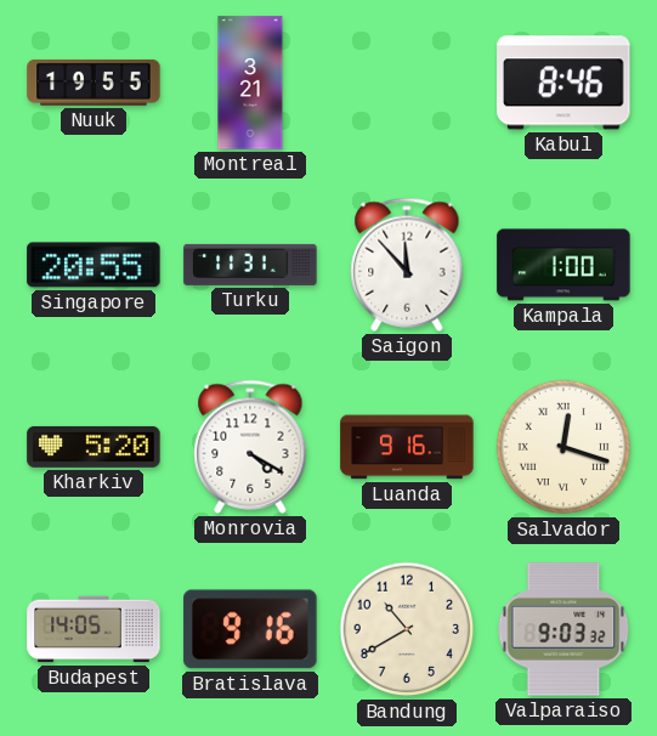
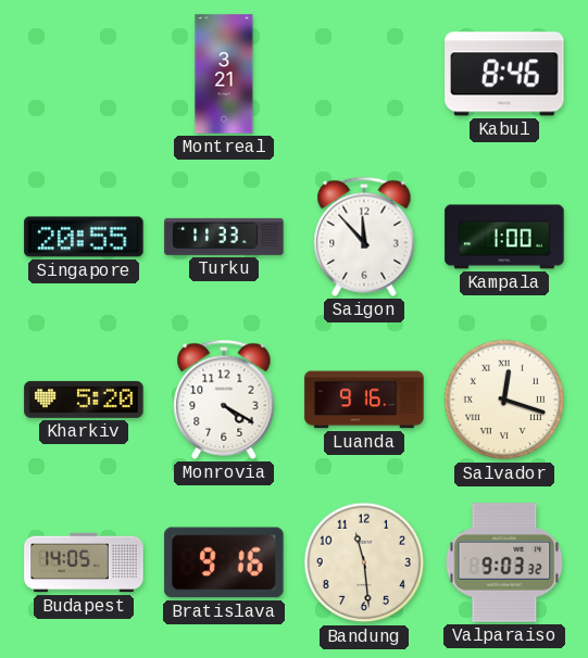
Nuuk: 19:55 -> none
Turku: 11:31 -> 11:33
Bandung: 10:40 -> 11:29
